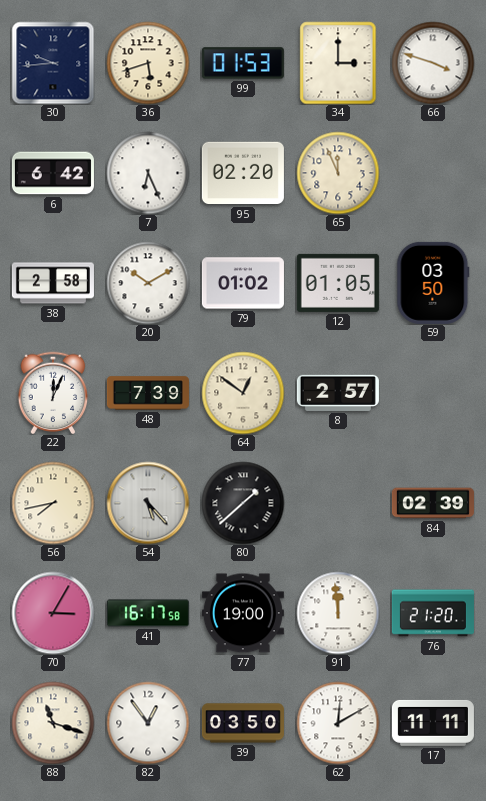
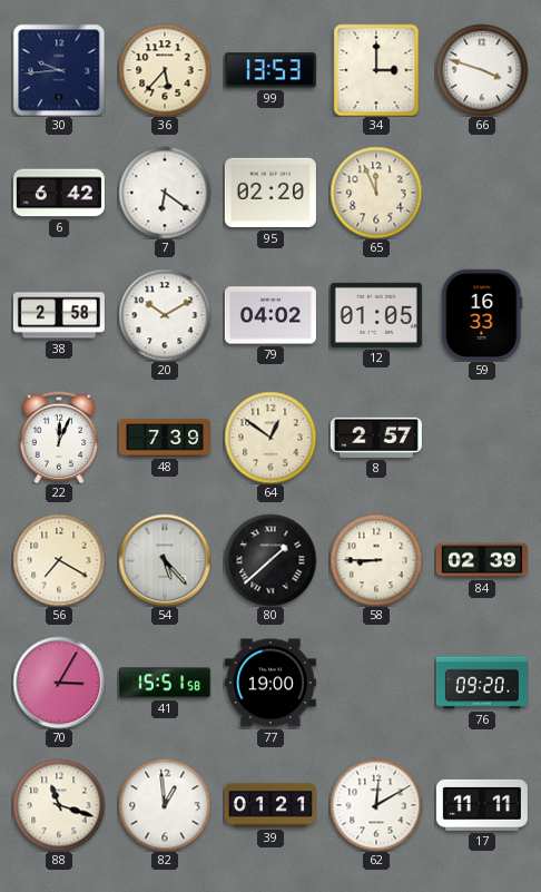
36: 5:42 -> 5:37
99: 01:53 -> 13:53
7: 6:26 -> 6:21
79: 01:02 -> 04:02
59: 03:50 -> 16:33
56: 7:43 -> 7:20
58: none -> 8:45
41: 16:17 -> 15:51
91: 11:59 -> none
76: 21:20 -> 09:20
82: 12:54 -> 12:59
39: 03:50 -> 01:21
